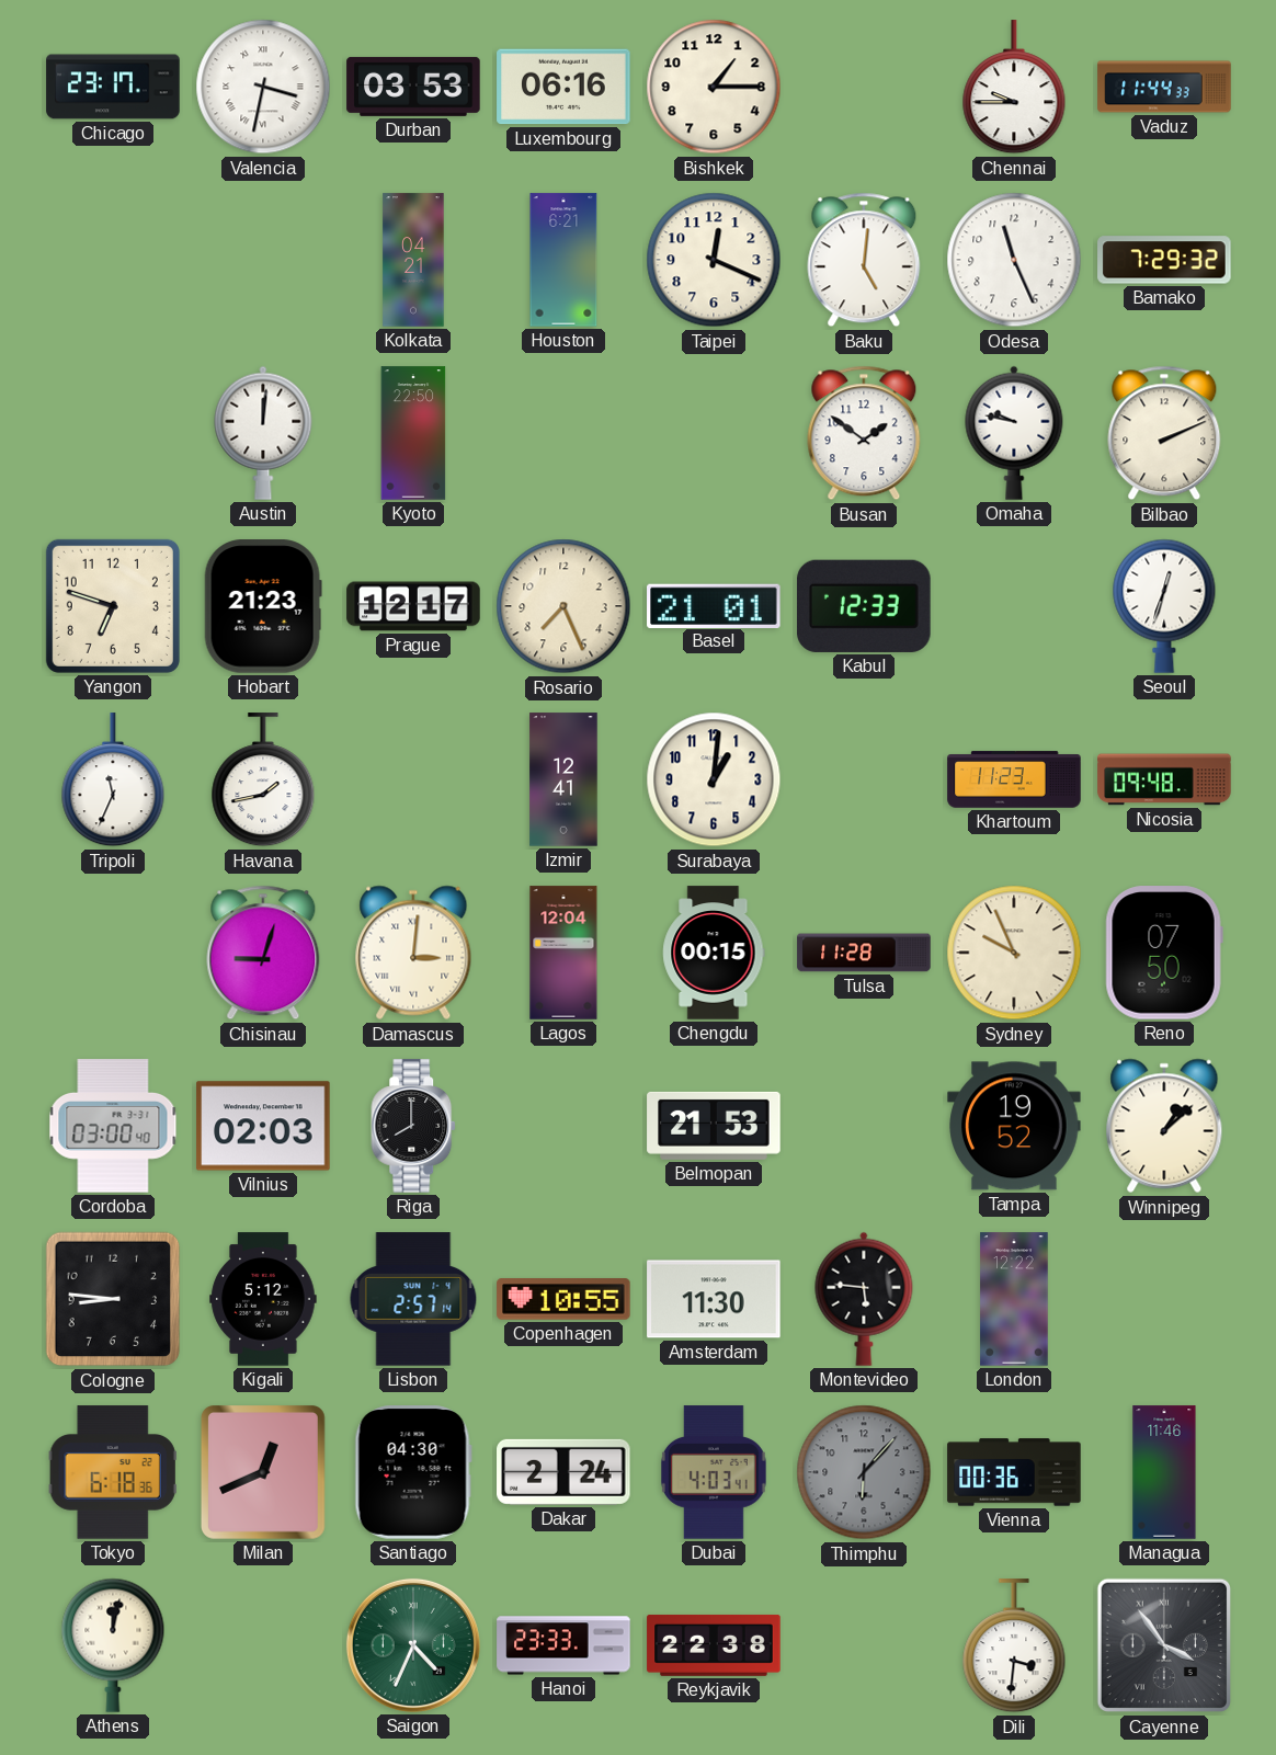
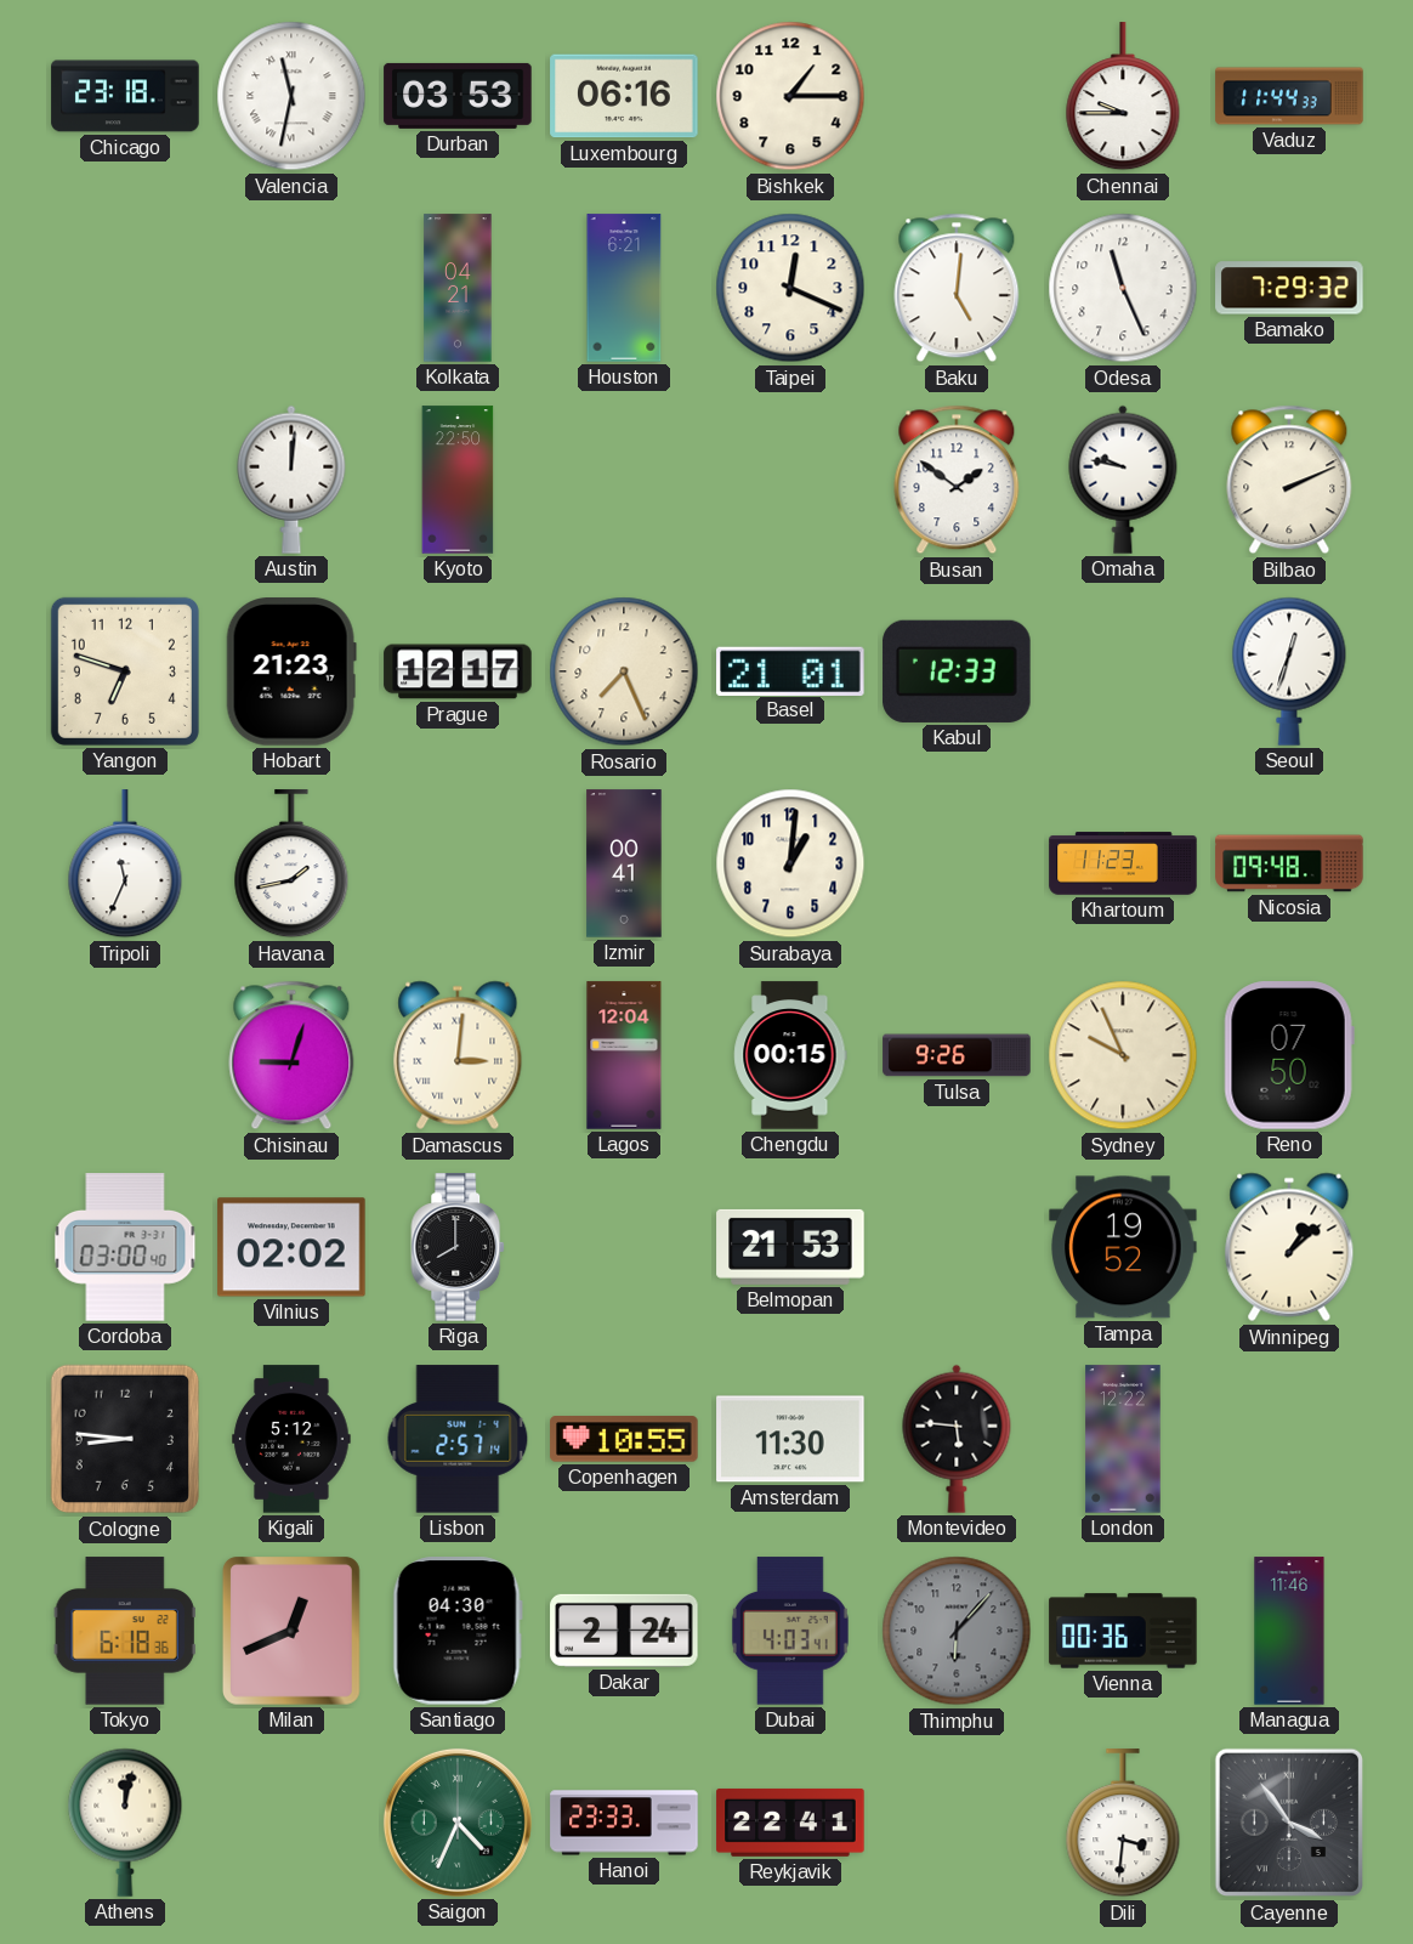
Chicago: 23:17 -> 23:18
Valencia: 3:32 -> 11:32
Izmir: 12:41 -> 00:41
Tulsa: 11:28 -> 9:26
Vilnius: 02:03 -> 02:02
Reykjavik: 22:38 -> 22:41
